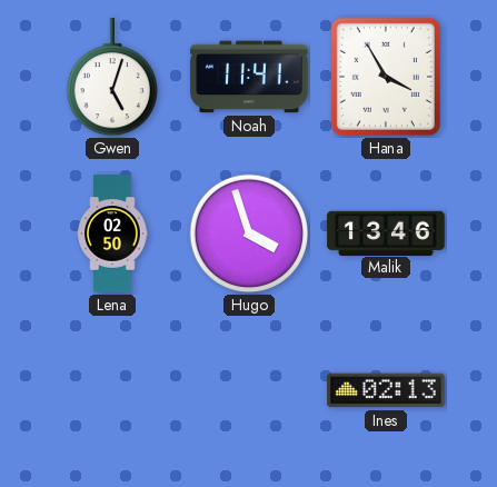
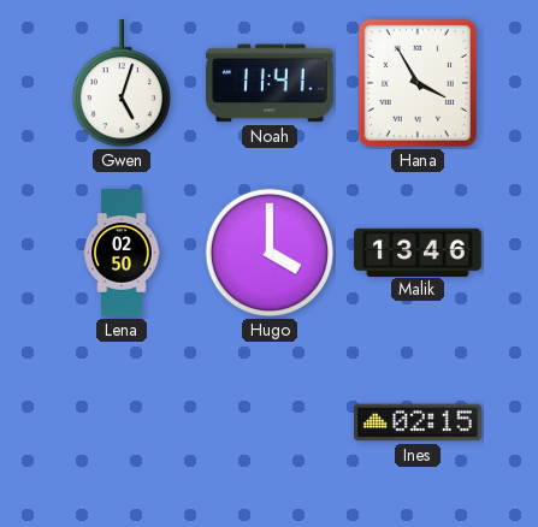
Hugo: 3:57 -> 4:00
Ines: 02:13 -> 02:15
